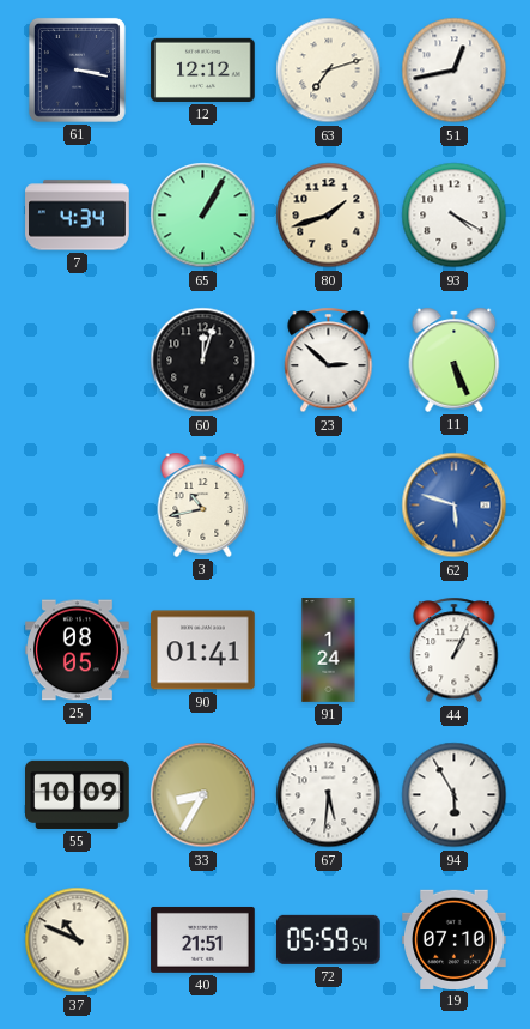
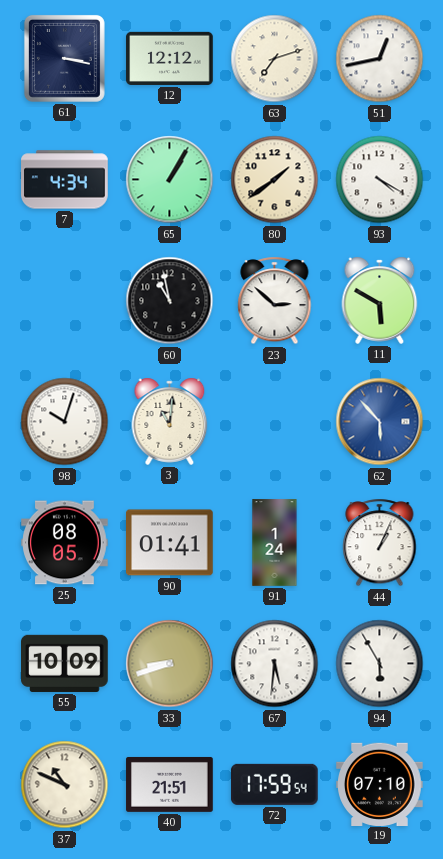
80: 1:42 -> 1:39
60: 12:03 -> 10:58
11: 5:26 -> 5:50
98: none -> 10:03
3: 10:43 -> 11:01
62: 5:48 -> 5:53
33: 8:35 -> 8:42
72: 05:59 -> 17:59
